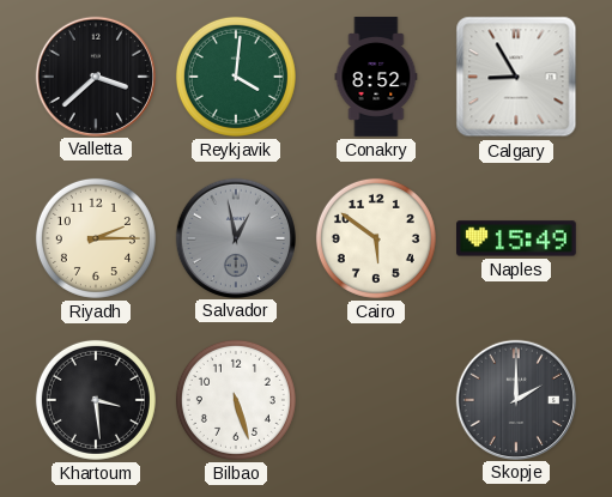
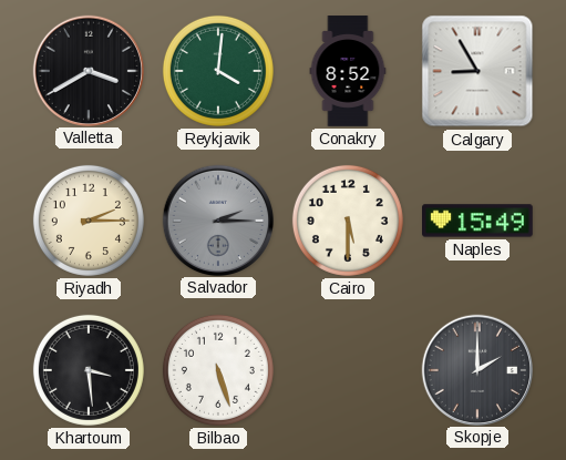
Valletta: 3:38 -> 3:40
Salvador: 12:58 -> 2:15
Cairo: 5:51 -> 5:30
